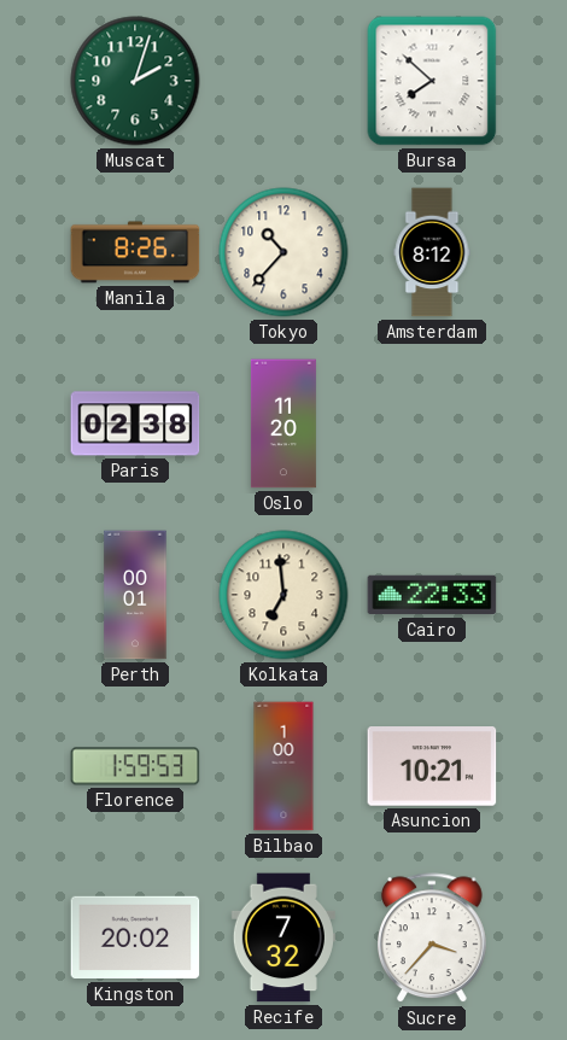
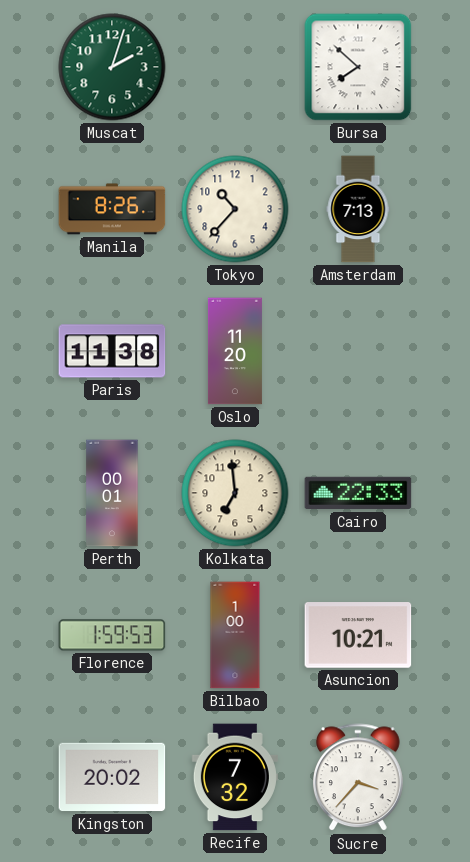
Amsterdam: 8:12 -> 7:13
Paris: 02:38 -> 11:38
